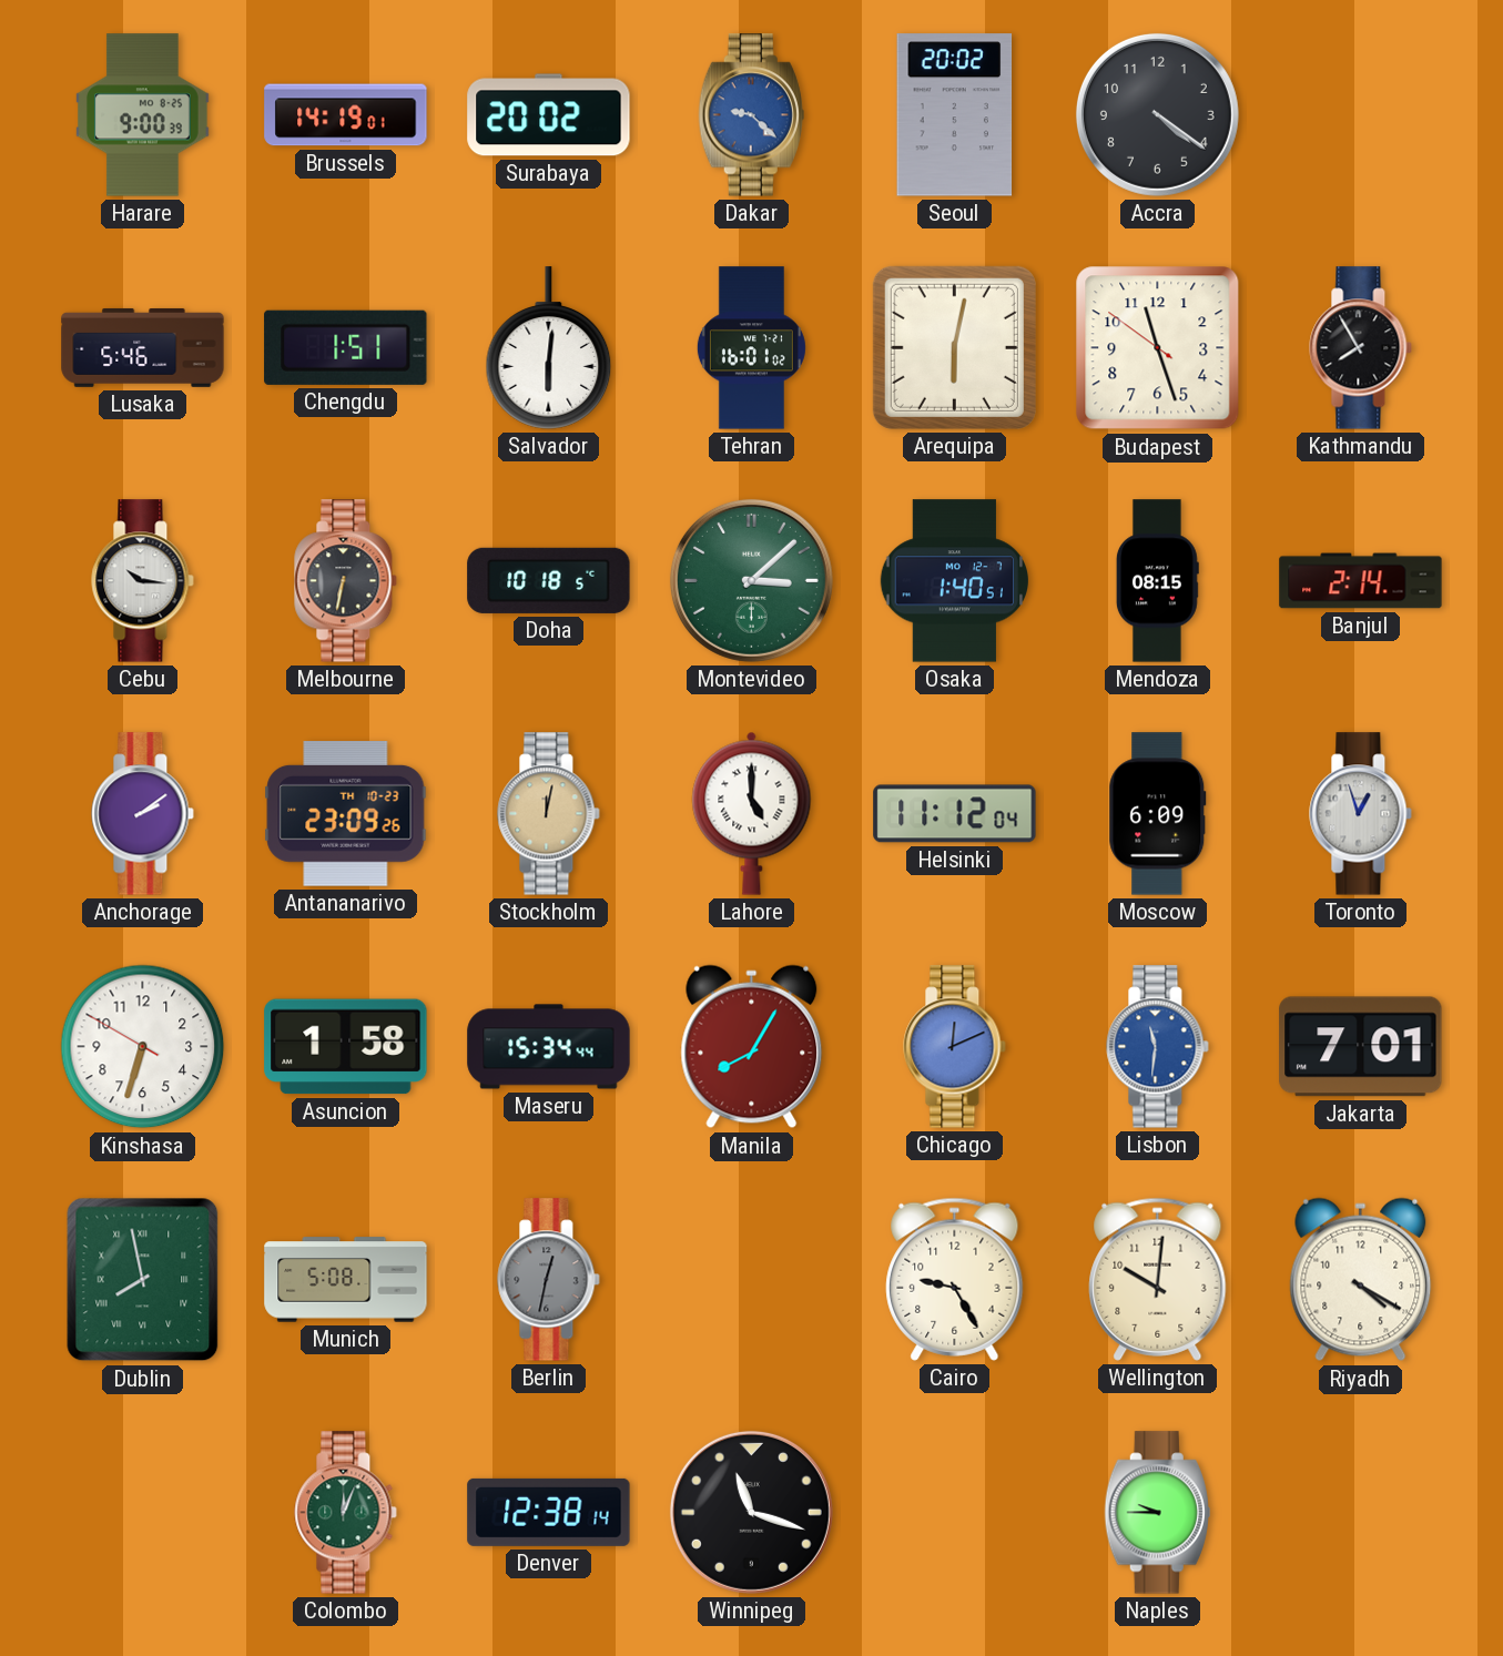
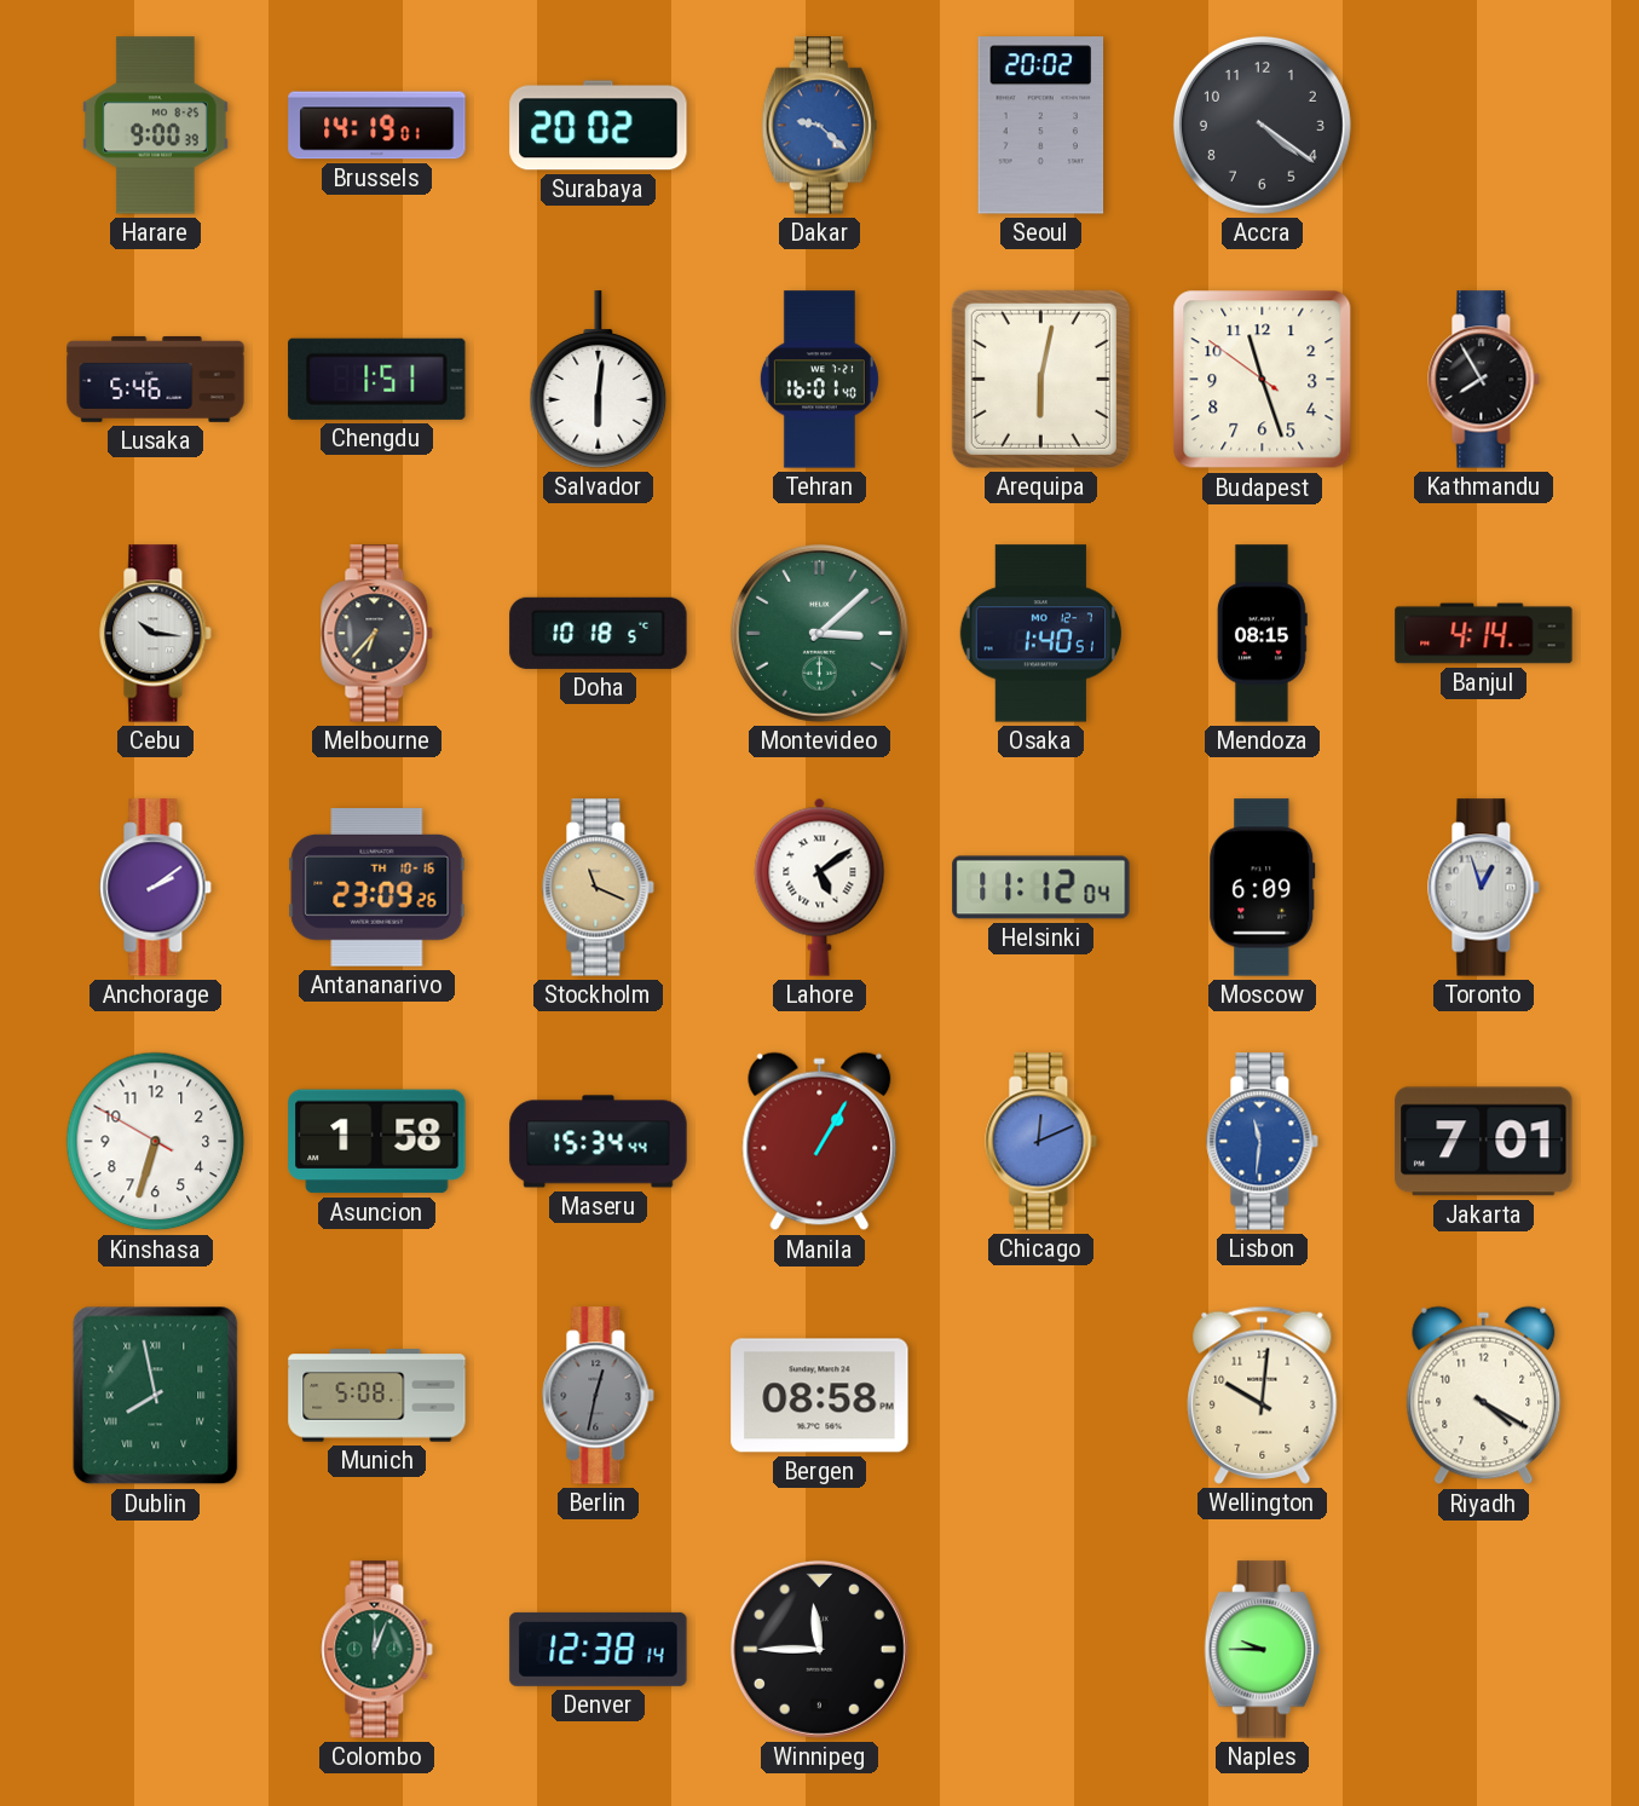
Tehran: 16:01:02 -> 16:01:40
Melbourne: 6:32 -> 6:37
Banjul: 2:14 -> 4:14
Antananarivo date: TH 10-23 -> TH 10-16
Stockholm: 12:02 -> 11:19
Lahore: 5:00 -> 5:09
Manila: 8:05 -> 1:05
Bergen: none -> 08:58
Cairo: 9:25 -> none
Winnipeg: 11:18 -> 11:45
